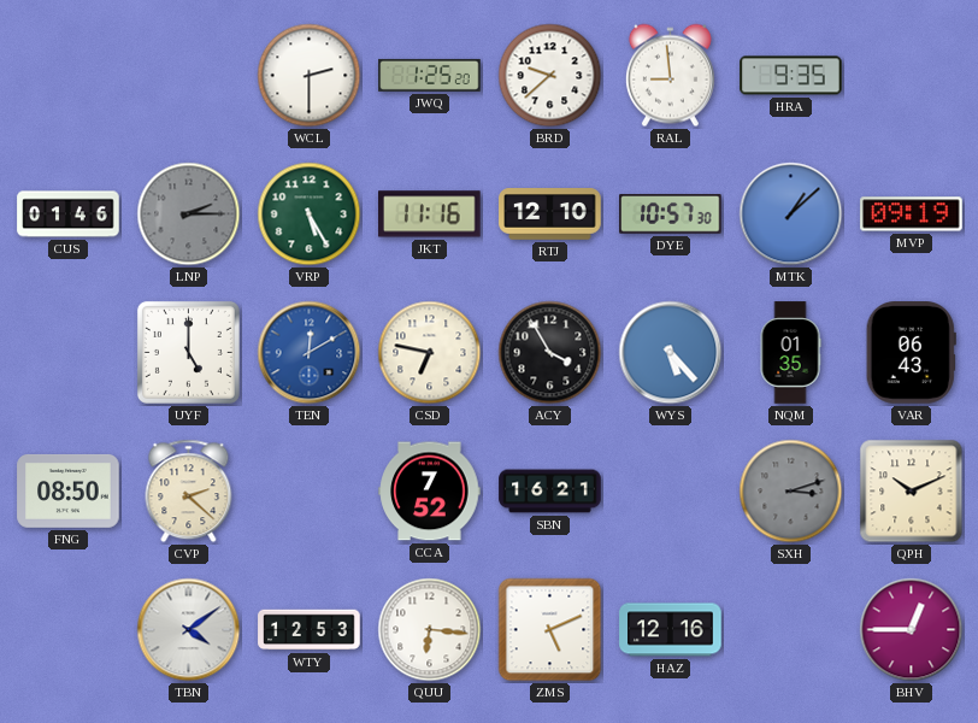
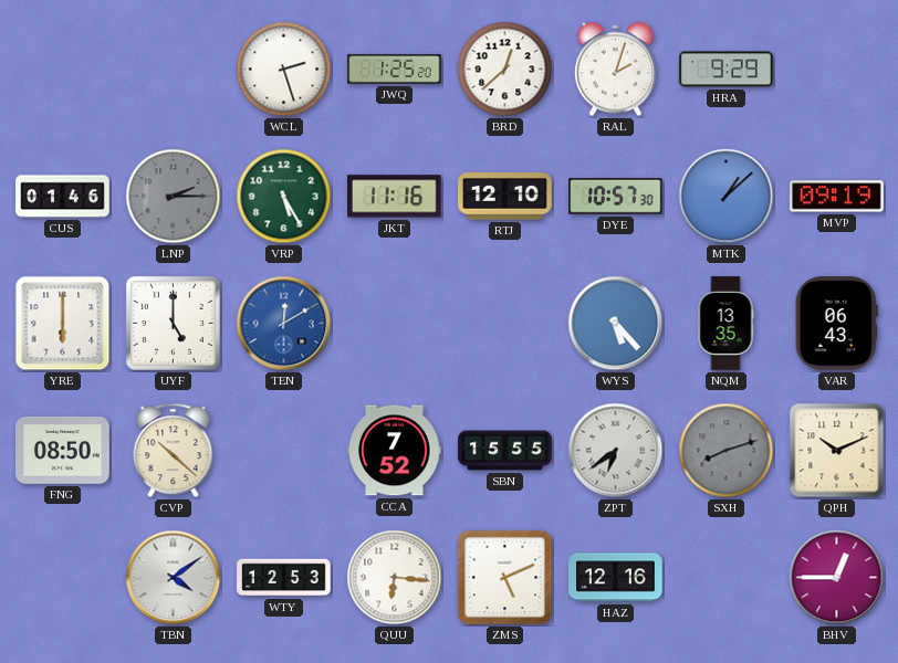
WCL: 2:30 -> 2:27
BRD: 9:38 -> 12:38
RAL: 8:59 -> 2:03
HRA: 9:35 -> 9:29
YRE: none -> 6:00
CSD: 6:47 -> none
ACY: 3:55 -> none
NQM: 01:35 -> 13:35
CVP: 2:22 -> 10:22
SBN: 16:21 -> 15:55
ZPT: none -> 6:39
SXH: 3:12 -> 8:12
